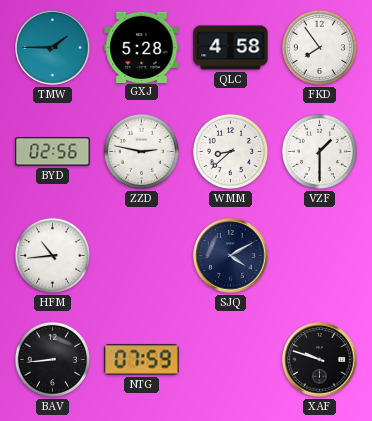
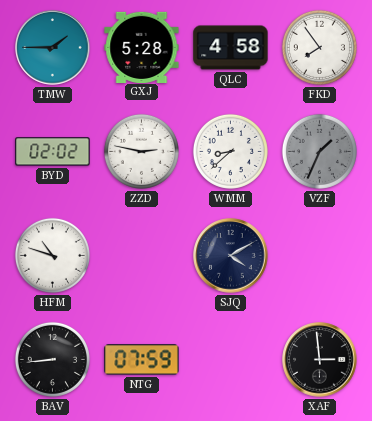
BYD: 02:56 -> 02:02
VZF: 1:30 -> 1:34
VZF dial: white -> grey
HFM: 10:44 -> 10:48
XAF: 9:48 -> 2:59
